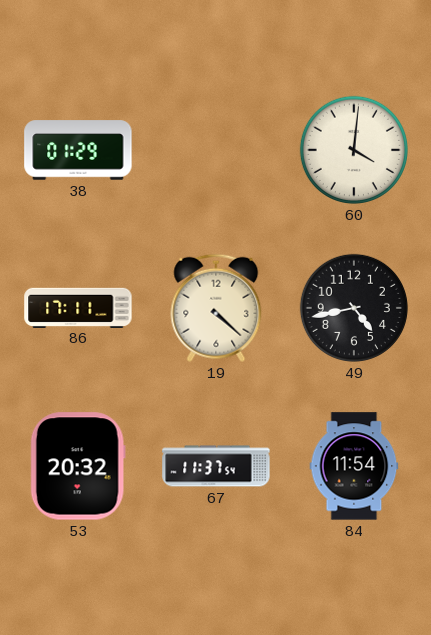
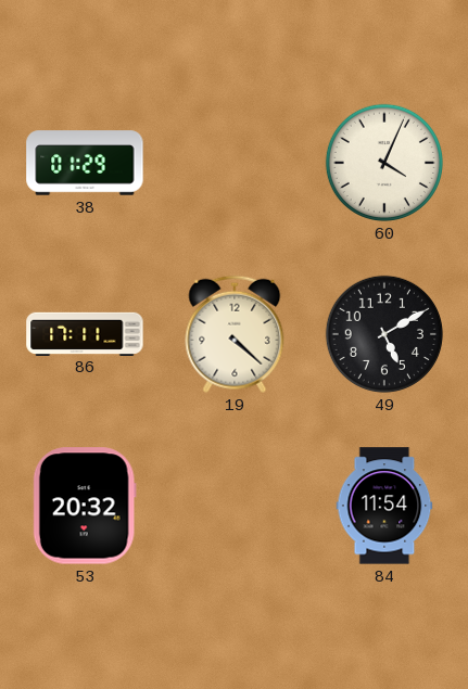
60: 4:01 -> 4:04
49: 4:43 -> 5:10
67: 11:37 -> none
